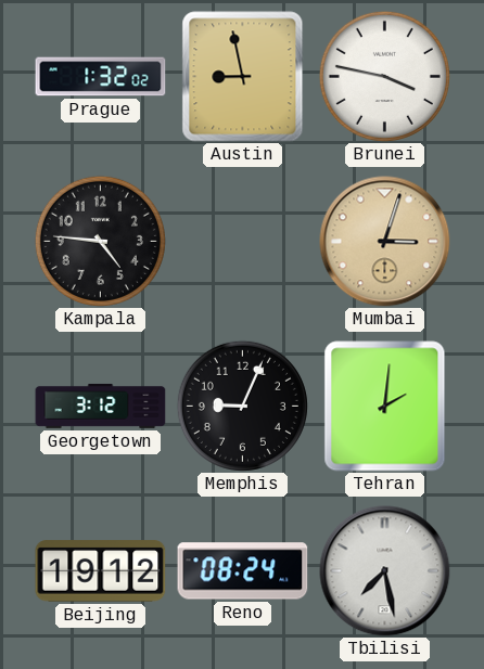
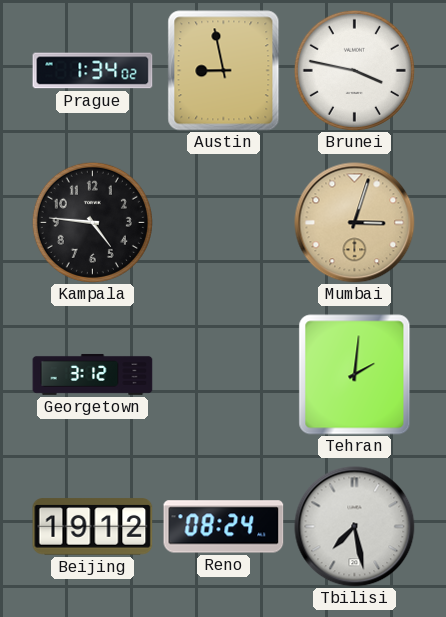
Prague: 1:32 -> 1:34
Memphis: 9:04 -> none
